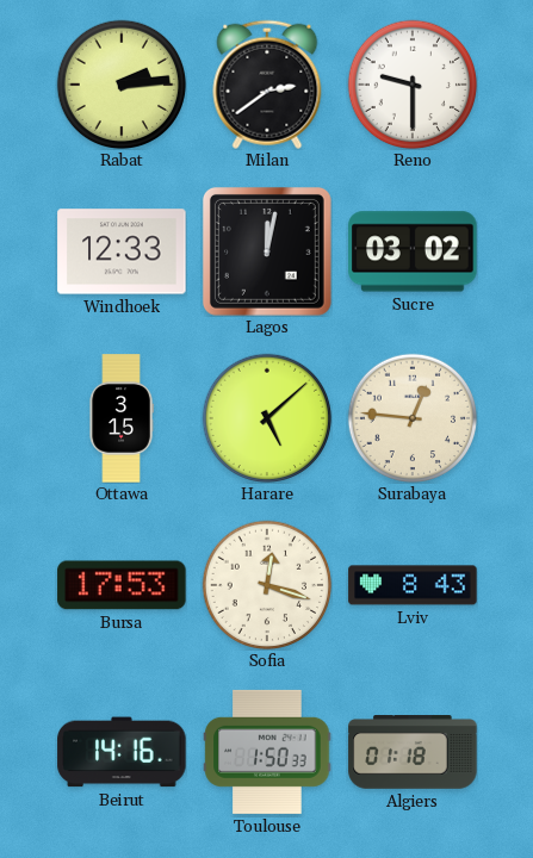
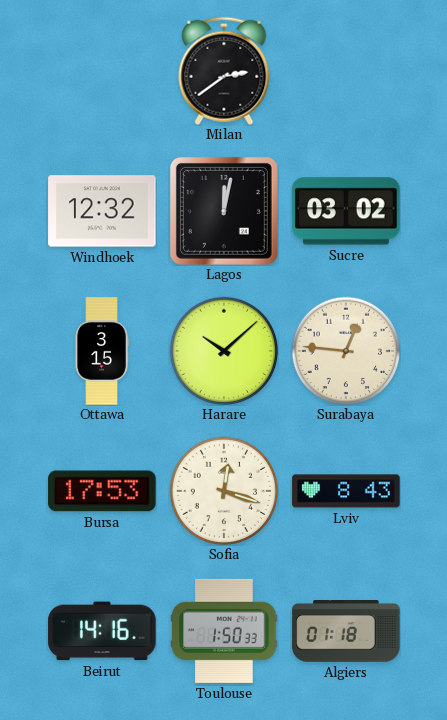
Rabat: 2:14 -> none
Reno: 9:30 -> none
Windhoek: 12:33 -> 12:32
Harare: 5:08 -> 10:08
